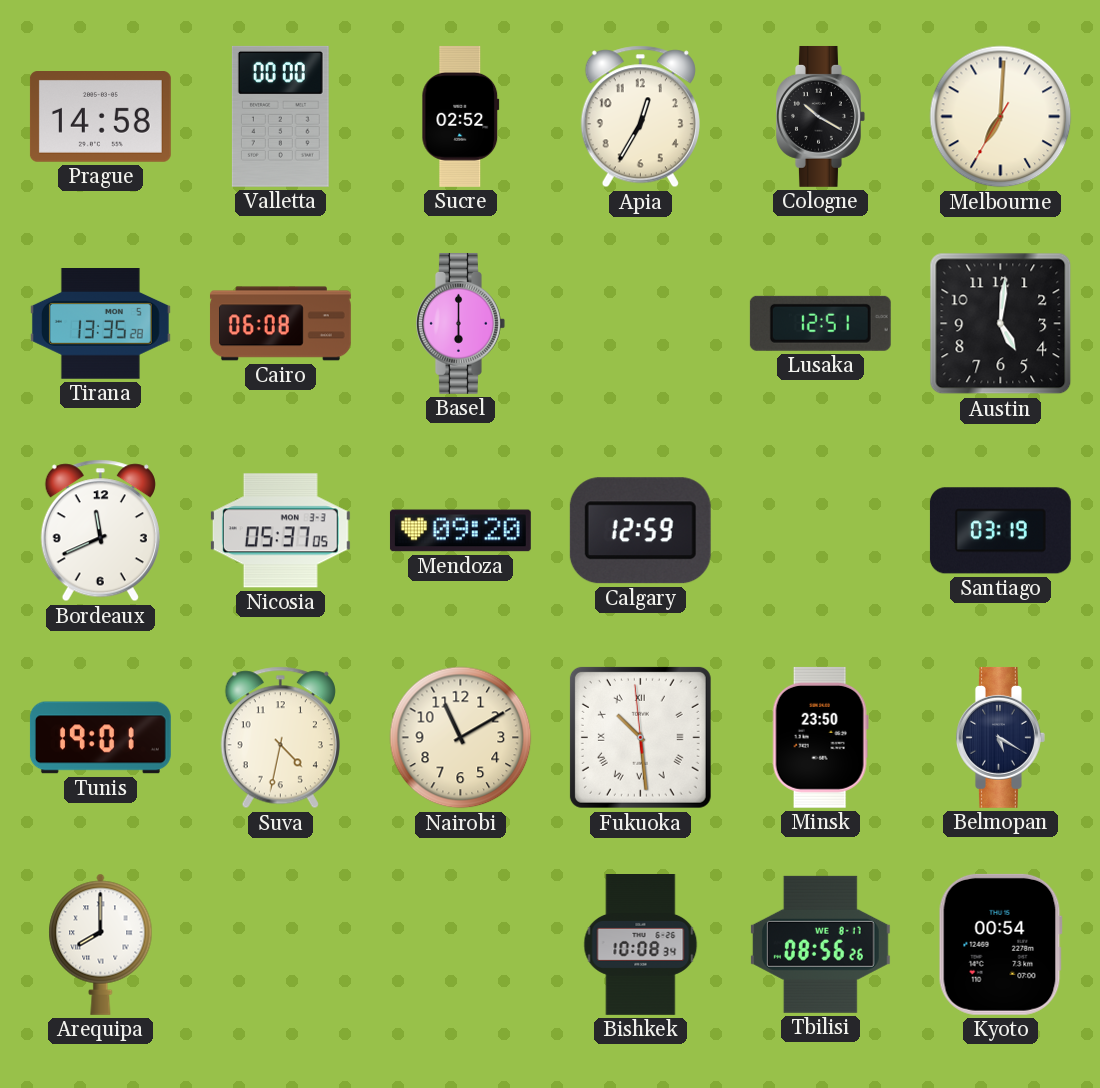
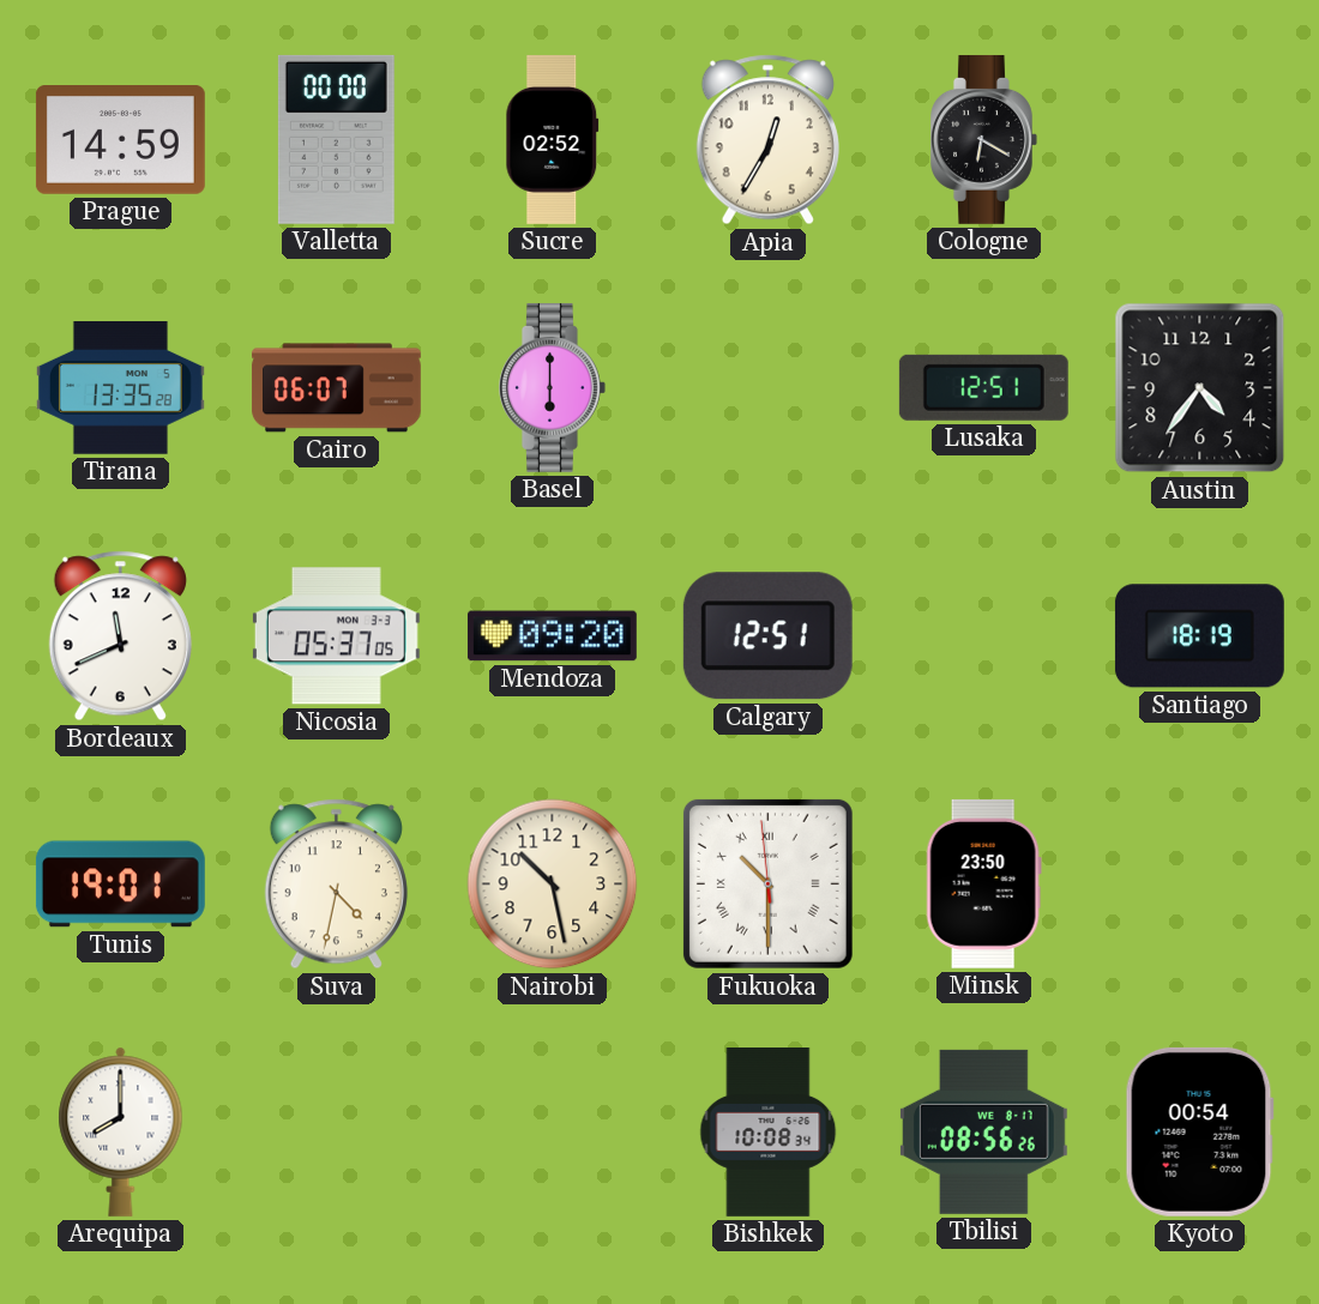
Prague: 14:58 -> 14:59
Cologne: 10:20 -> 6:20
Melbourne: 7:00 -> none
Cairo: 06:08 -> 06:07
Austin: 5:01 -> 4:36
Calgary: 12:59 -> 12:51
Santiago: 03:19 -> 18:19
Nairobi: 11:10 -> 10:28
Fukuoka: 10:28 -> 10:29
Belmopan: 5:20 -> none
